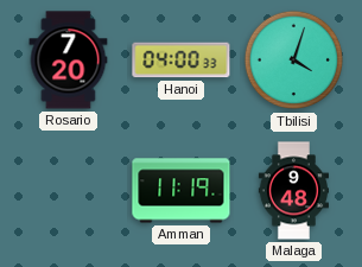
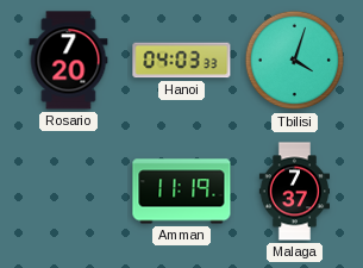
Hanoi: 04:00 -> 04:03
Malaga: 9:48 -> 7:37
